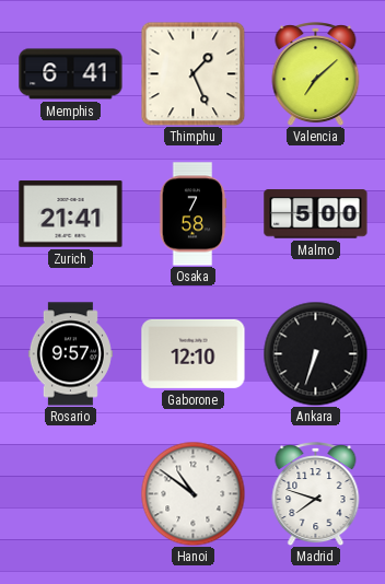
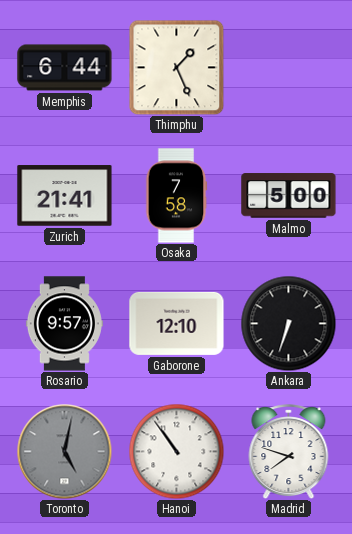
Memphis: 6:41 -> 6:44
Valencia: 7:08 -> none
Toronto: none -> 5:02
Hanoi: 10:51 -> 10:54
